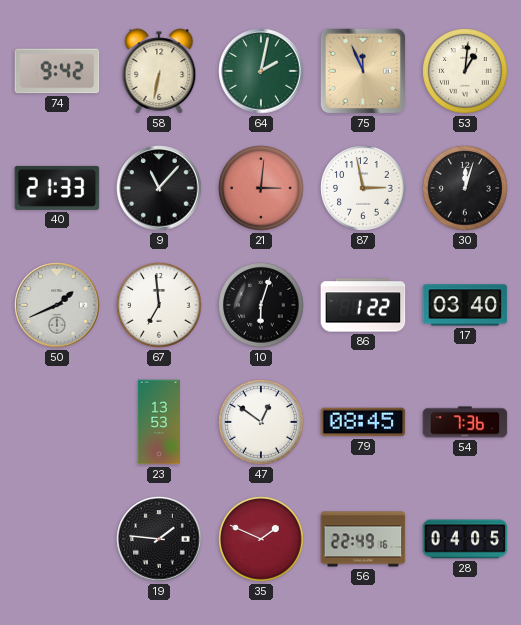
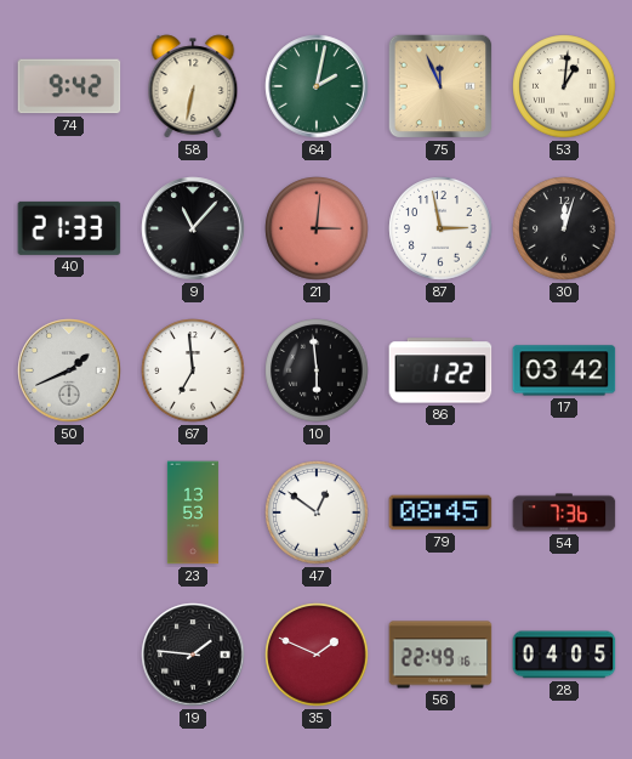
10: 6:03 -> 5:59
17: 03:40 -> 03:42
